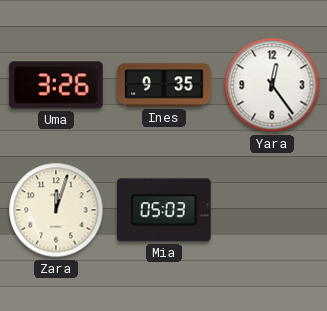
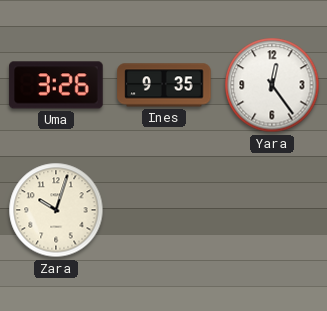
Zara: 12:03 -> 10:03
Mia: 05:03 -> none
